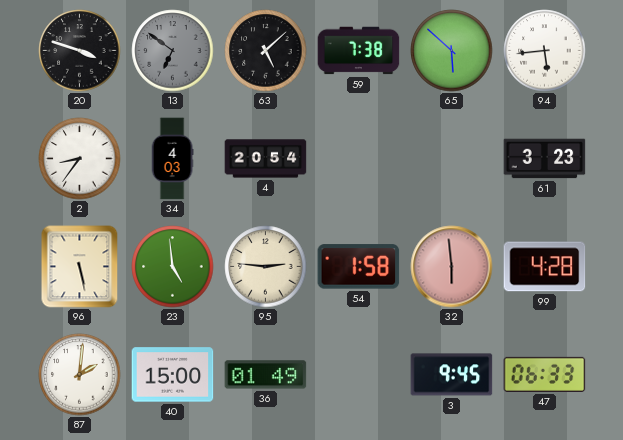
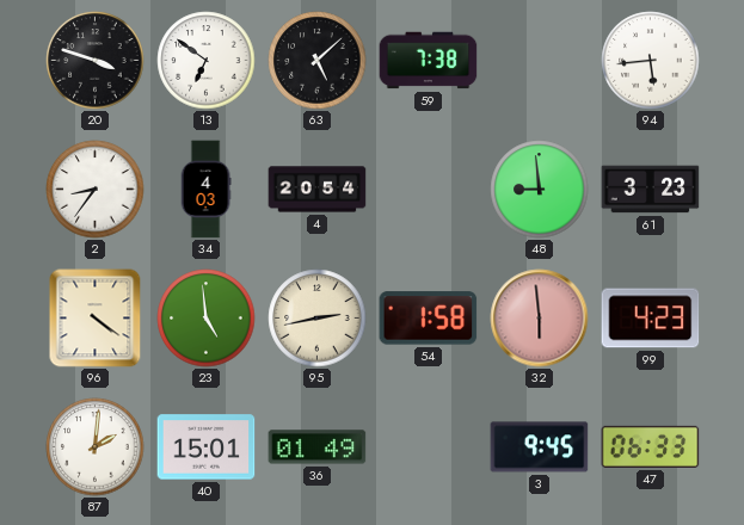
13 dial: grey -> white
65: 5:52 -> none
48: none -> 8:59
96: 5:28 -> 4:21
95: 2:46 -> 2:43
99: 4:28 -> 4:23
40: 15:00 -> 15:01
